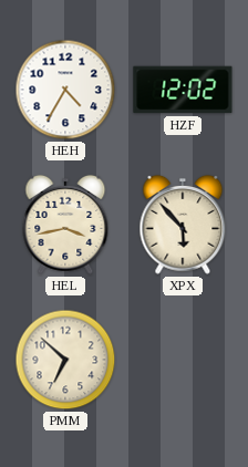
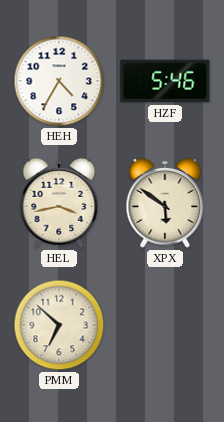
HZF: 12:02 -> 5:46
XPX: 5:53 -> 5:51
